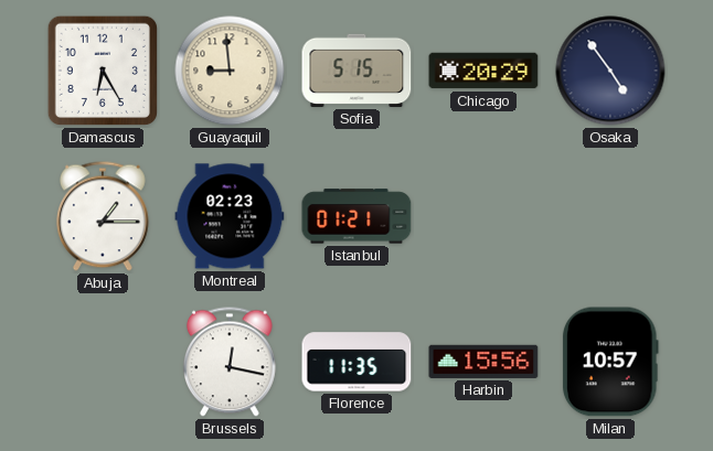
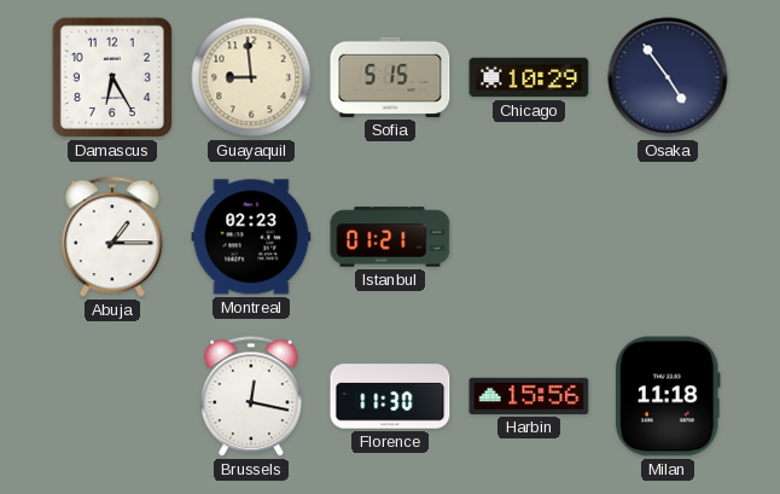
Chicago: 20:29 -> 10:29
Florence: 11:35 -> 11:30
Milan: 10:57 -> 11:18
